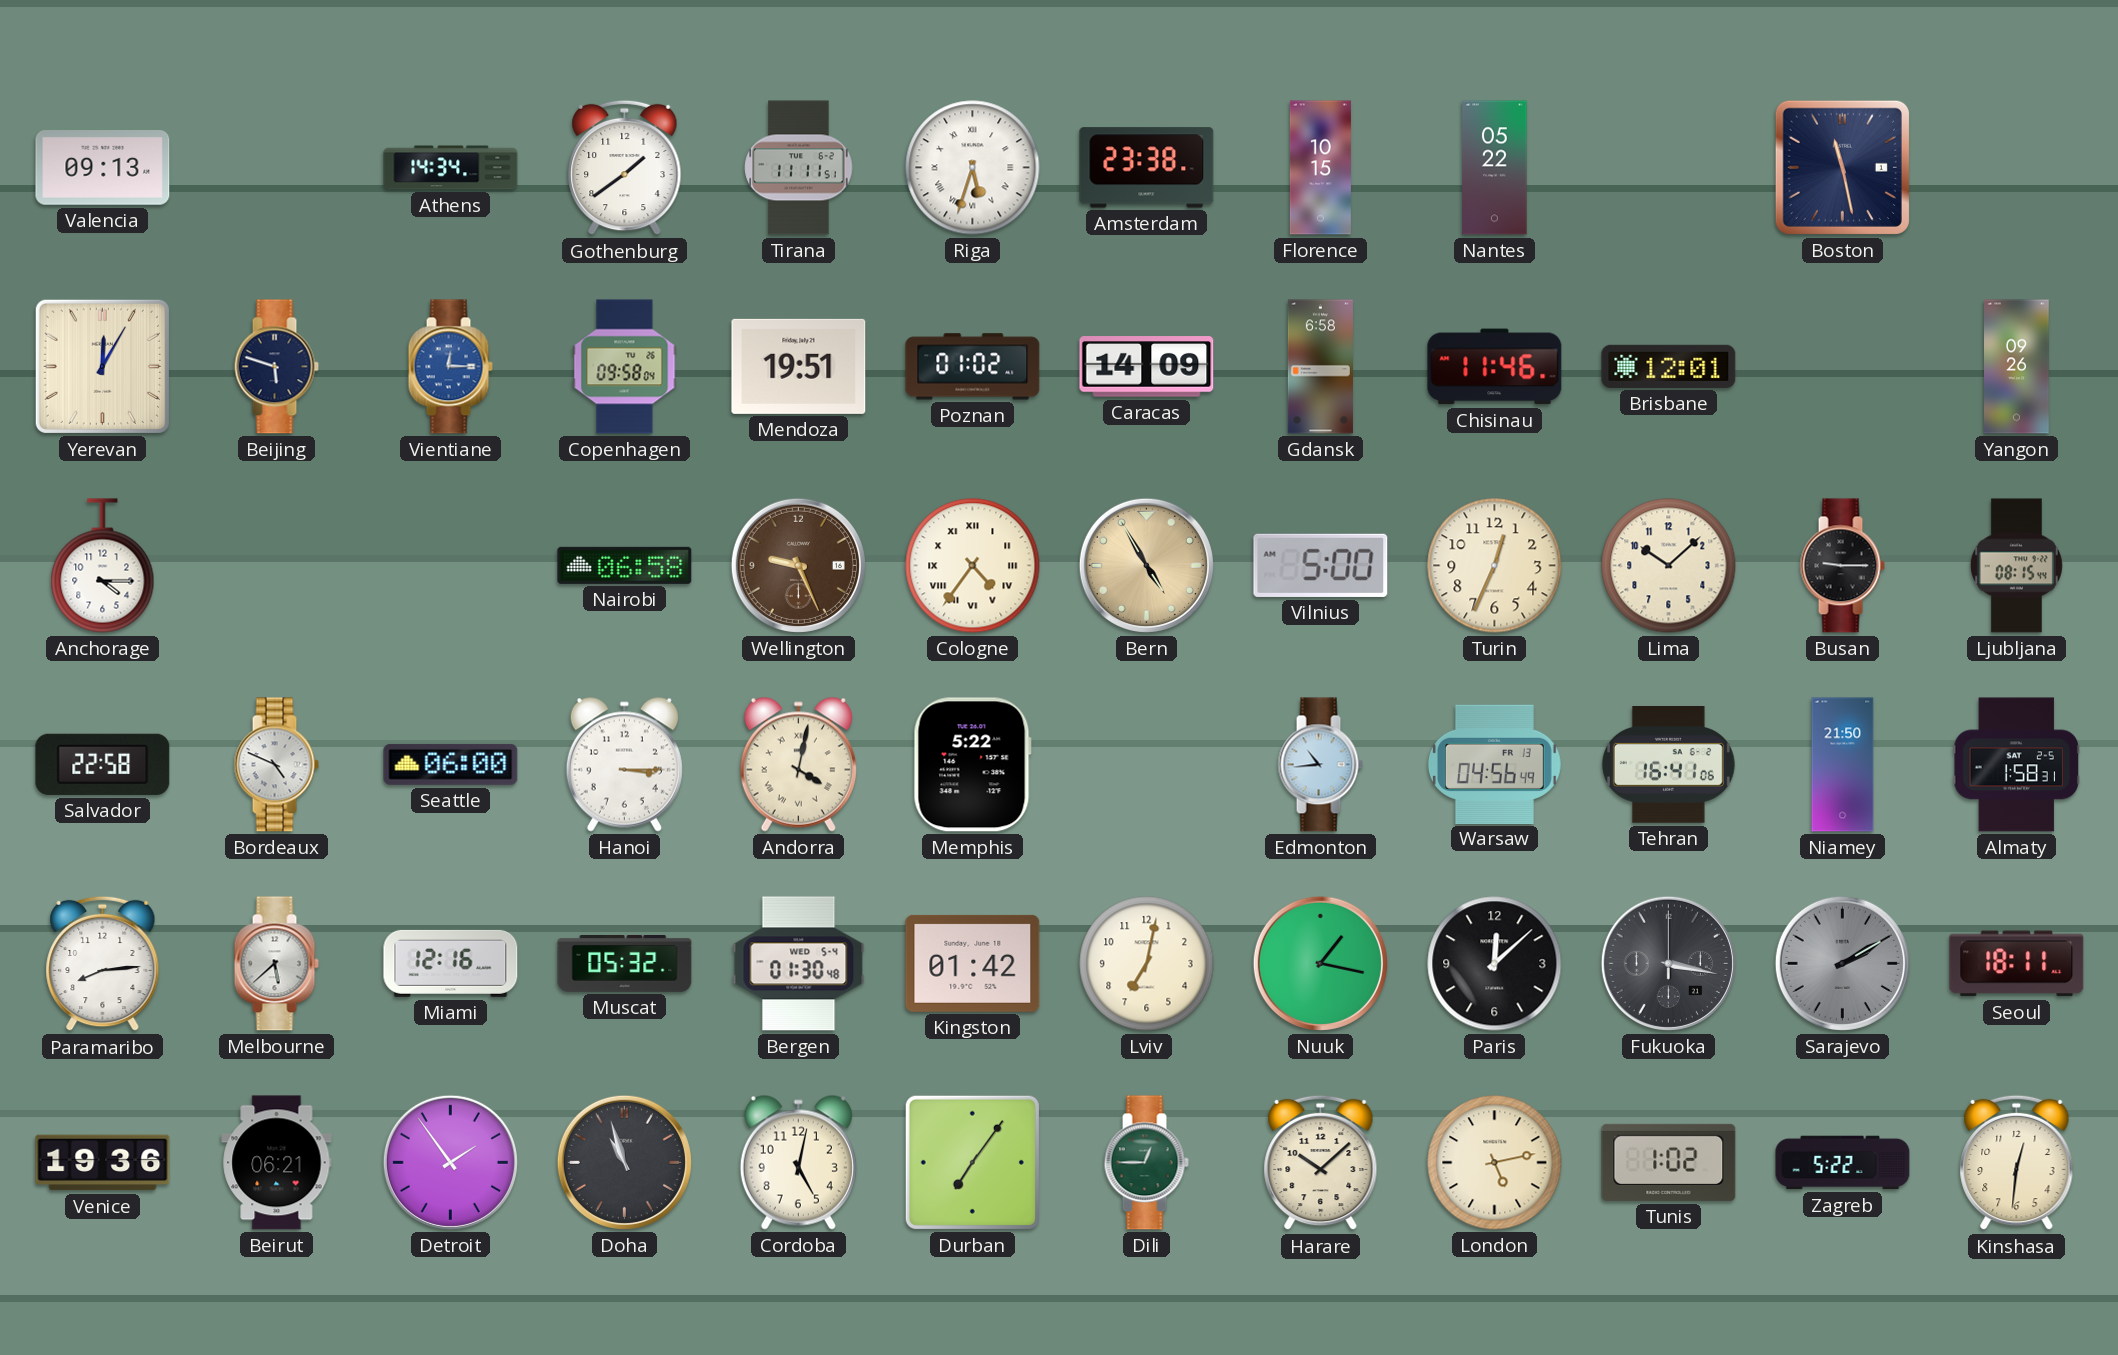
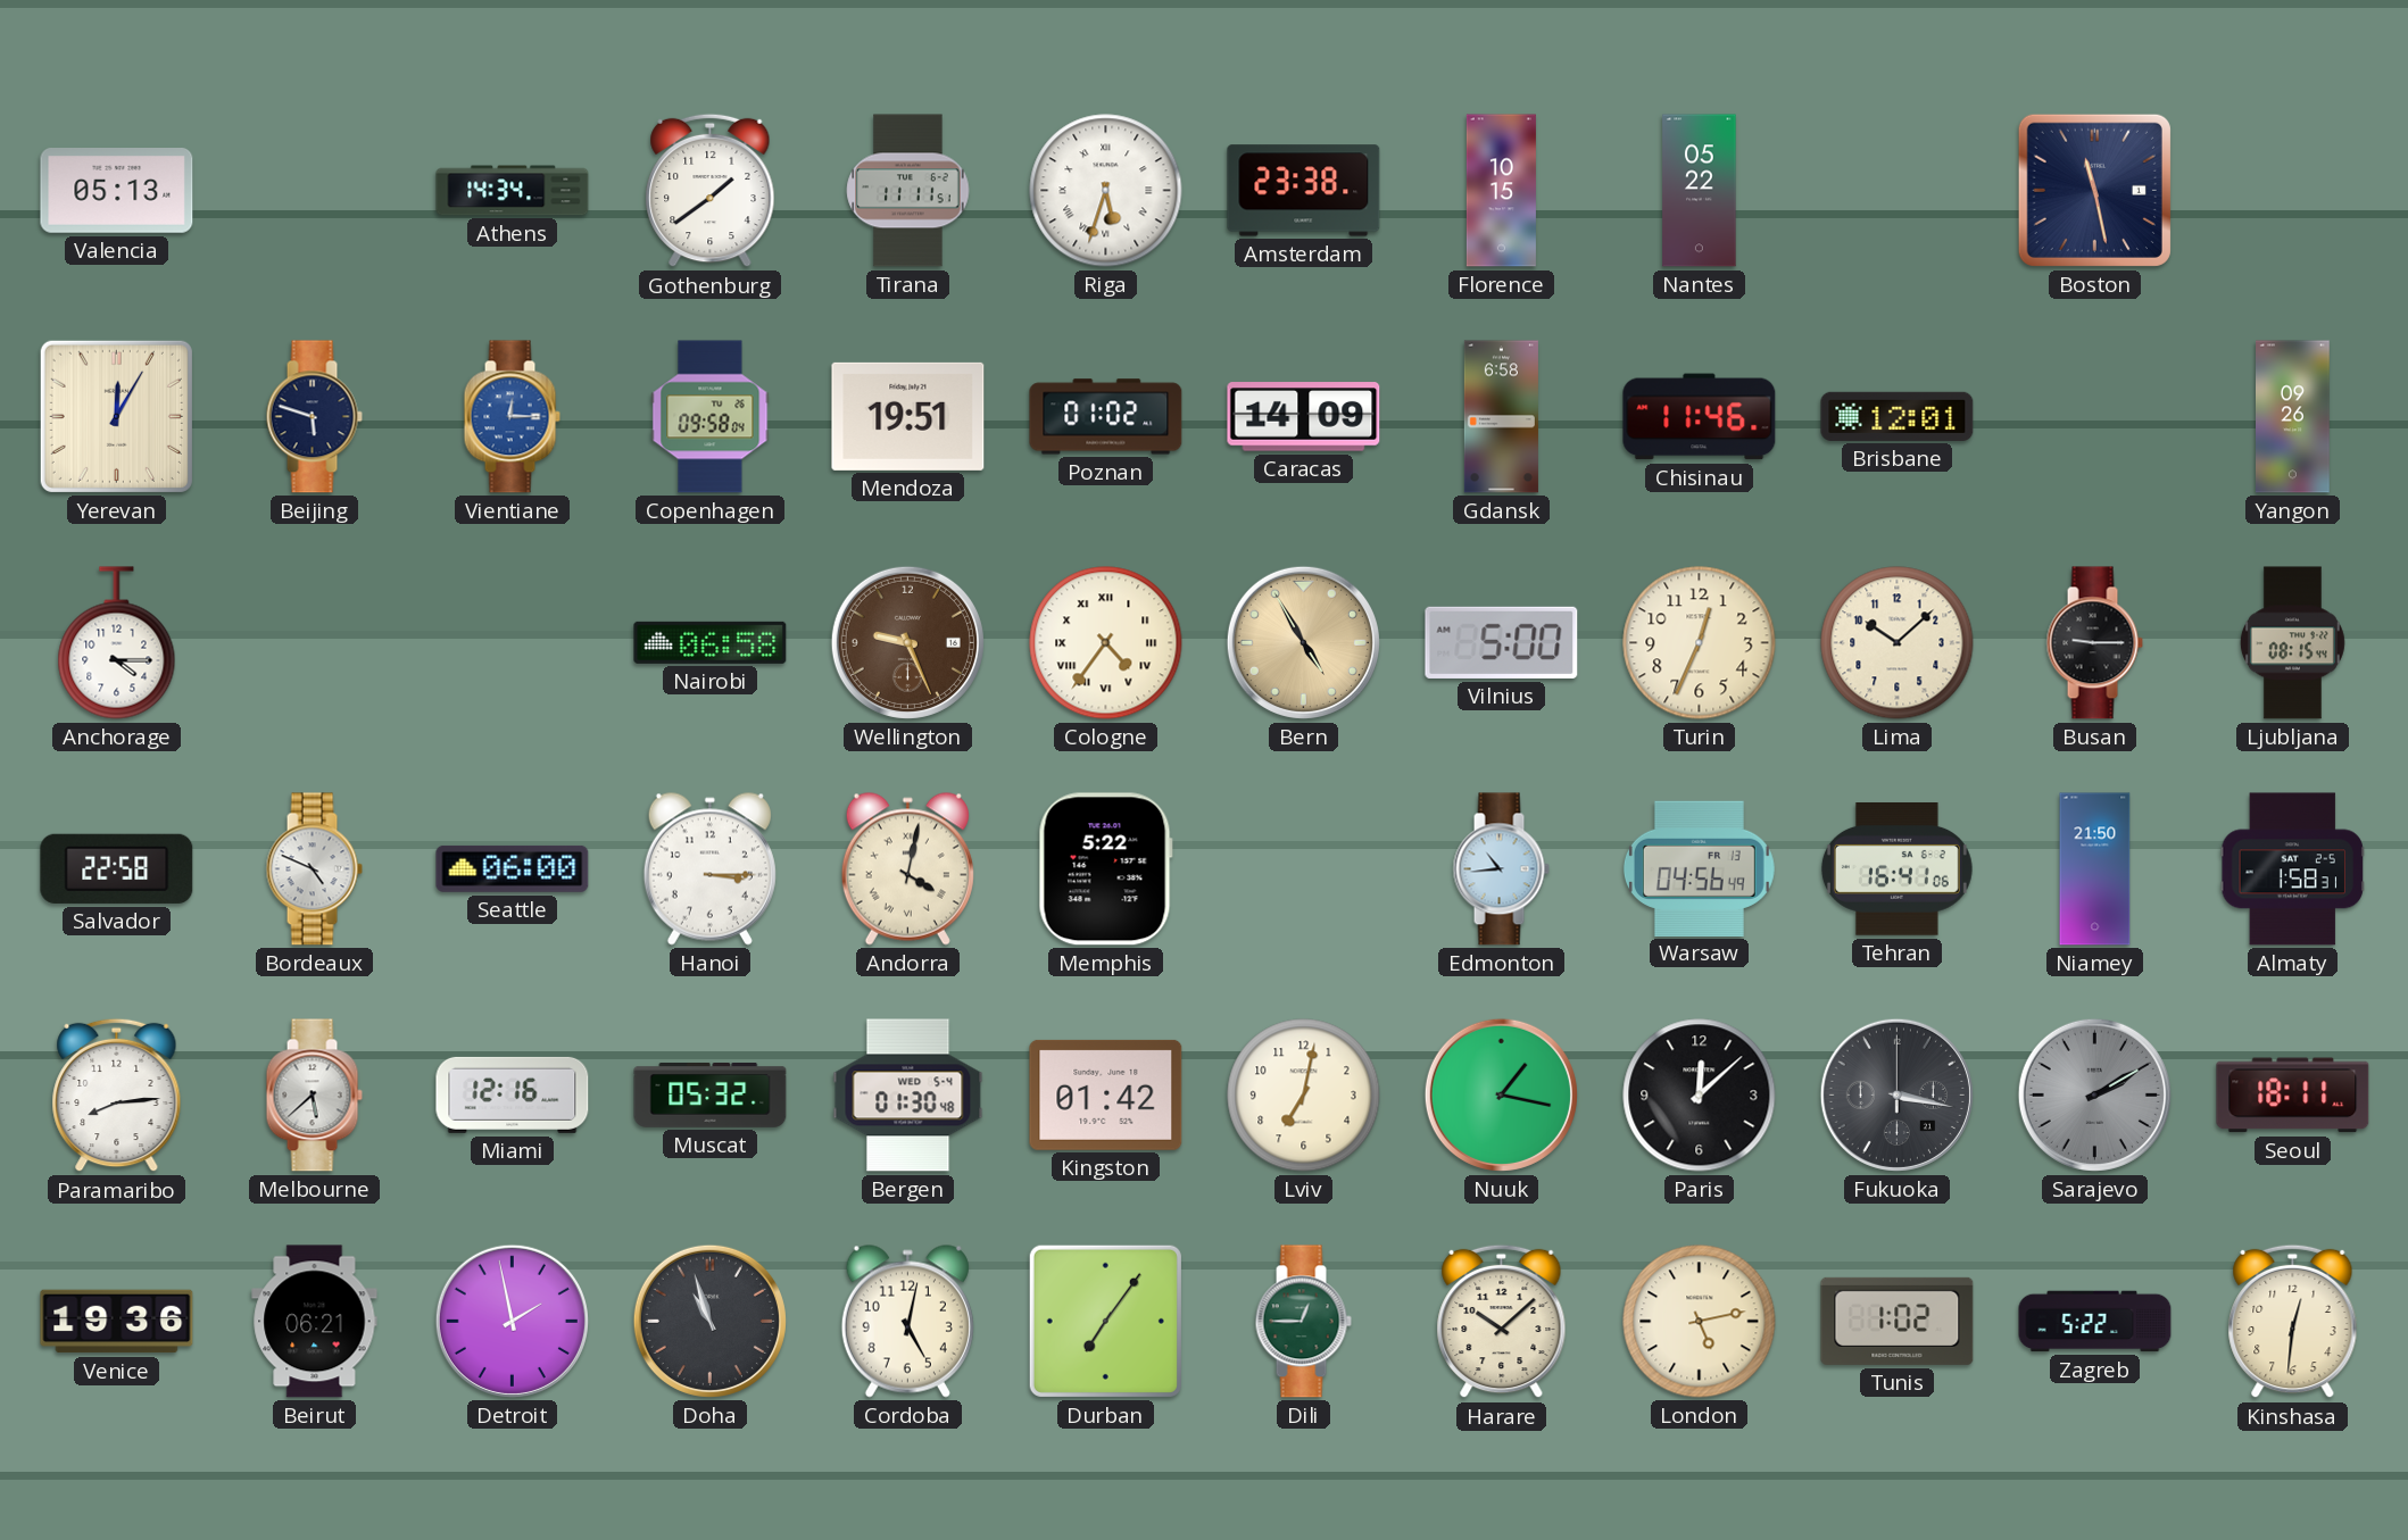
Valencia: 09:13 -> 05:13
Detroit: 1:54 -> 1:58
